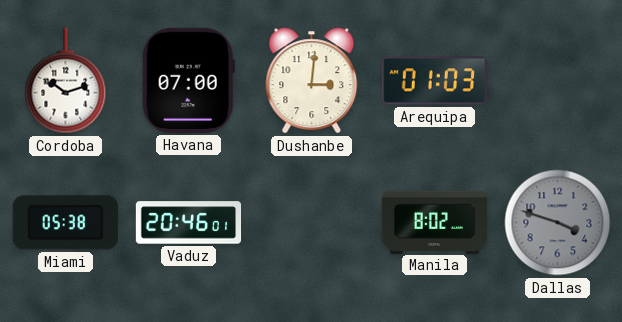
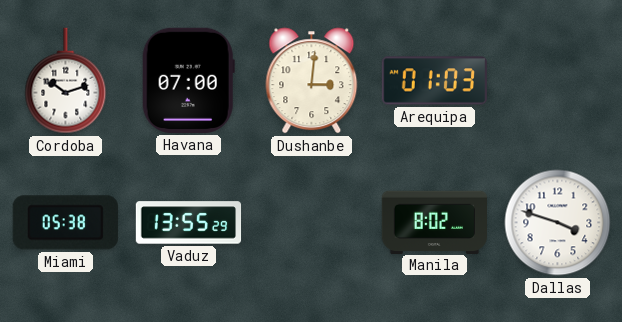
Vaduz: 20:46 -> 13:55
Dallas dial: grey -> white
